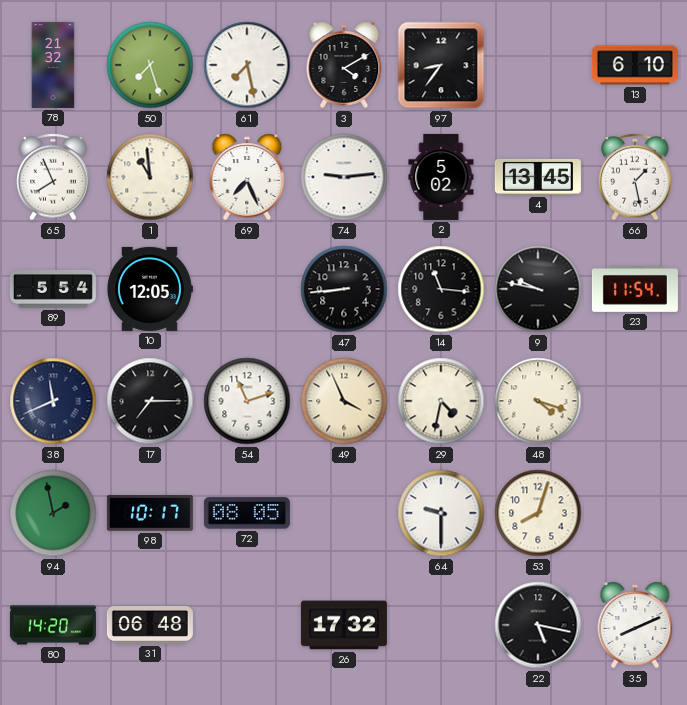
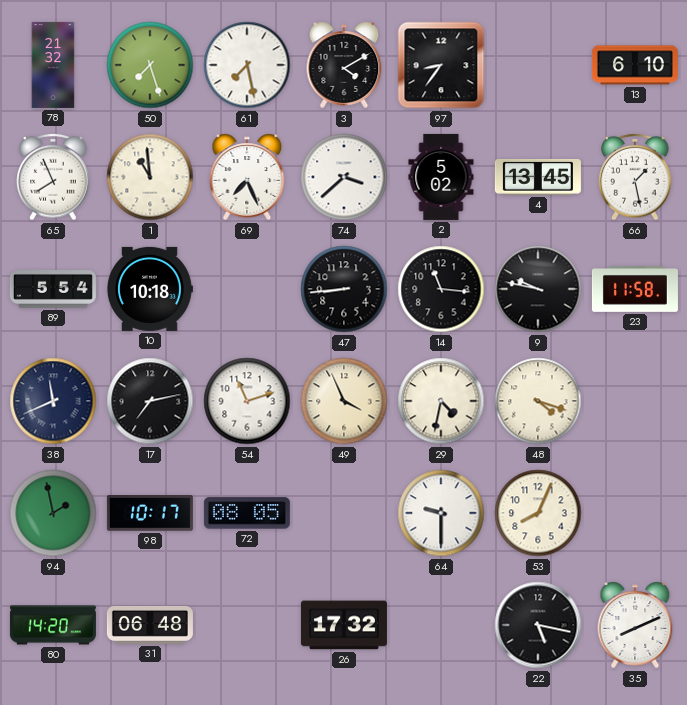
74: 9:14 -> 3:38
10: 12:05 -> 10:18
23: 11:54 -> 11:58
17: 7:15 -> 7:13
53: 8:03 -> 8:04
